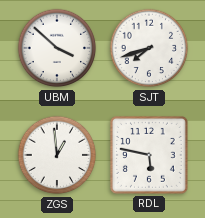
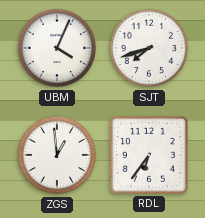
UBM: 3:52 -> 4:04
RDL: 5:47 -> 6:36
